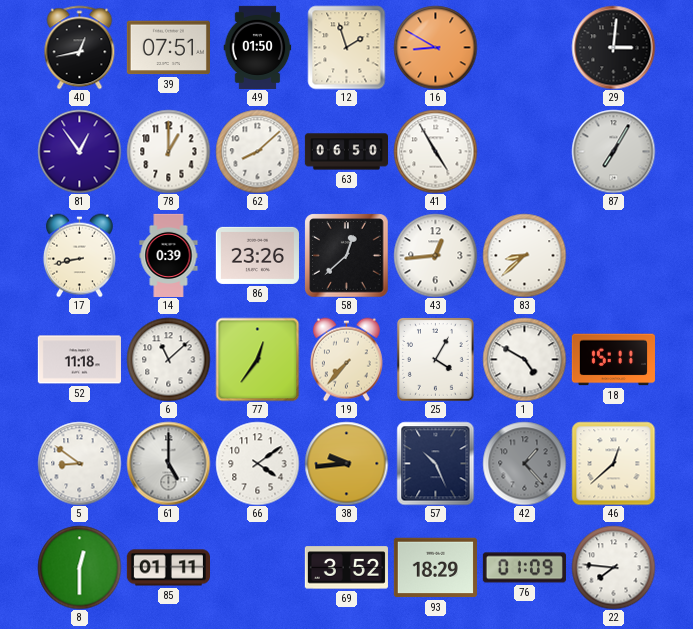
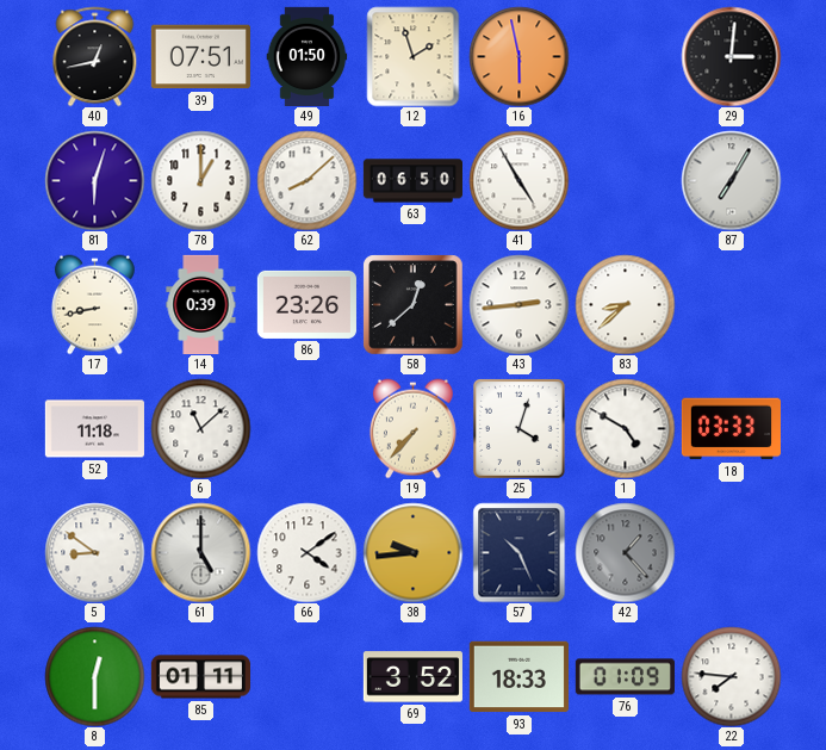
16: 8:50 -> 5:58
81: 12:54 -> 6:03
43: 12:44 -> 2:44
77: 12:36 -> none
25: 4:05 -> 4:03
18: 15:11 -> 03:33
46: 12:38 -> none
93: 18:29 -> 18:33
